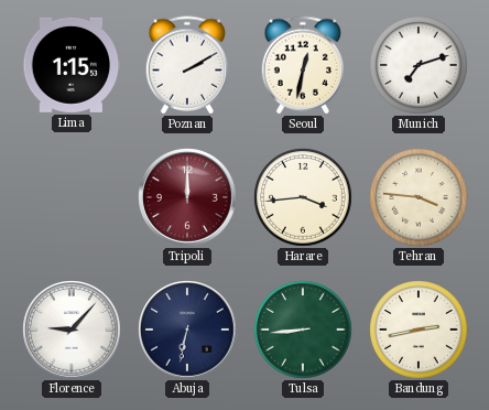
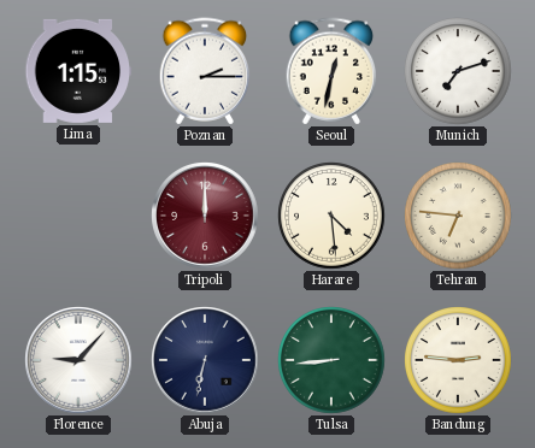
Poznan: 2:10 -> 2:15
Harare: 3:44 -> 4:29
Tehran: 3:46 -> 6:46
Bandung: 2:43 -> 2:46
